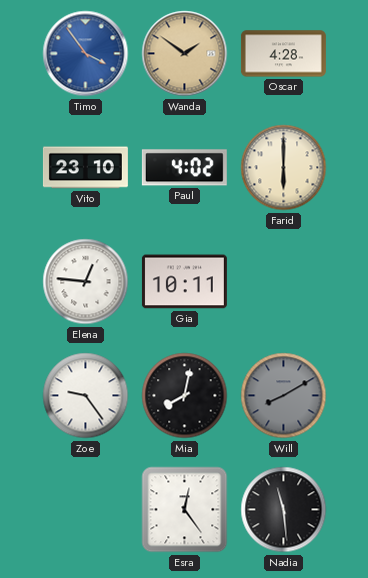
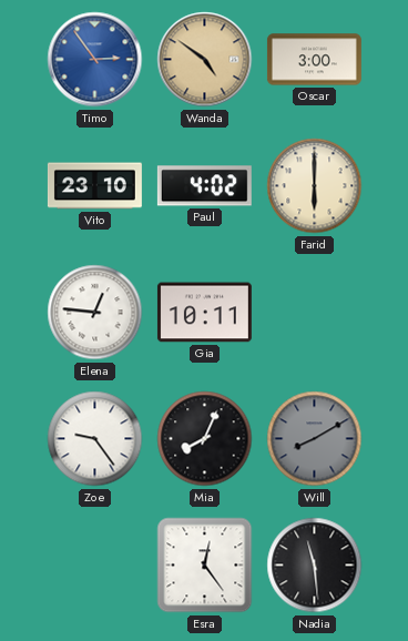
Timo: 3:54 -> 2:54
Wanda: 1:51 -> 4:51
Oscar: 4:28 -> 3:00
Mia: 8:02 -> 8:04
